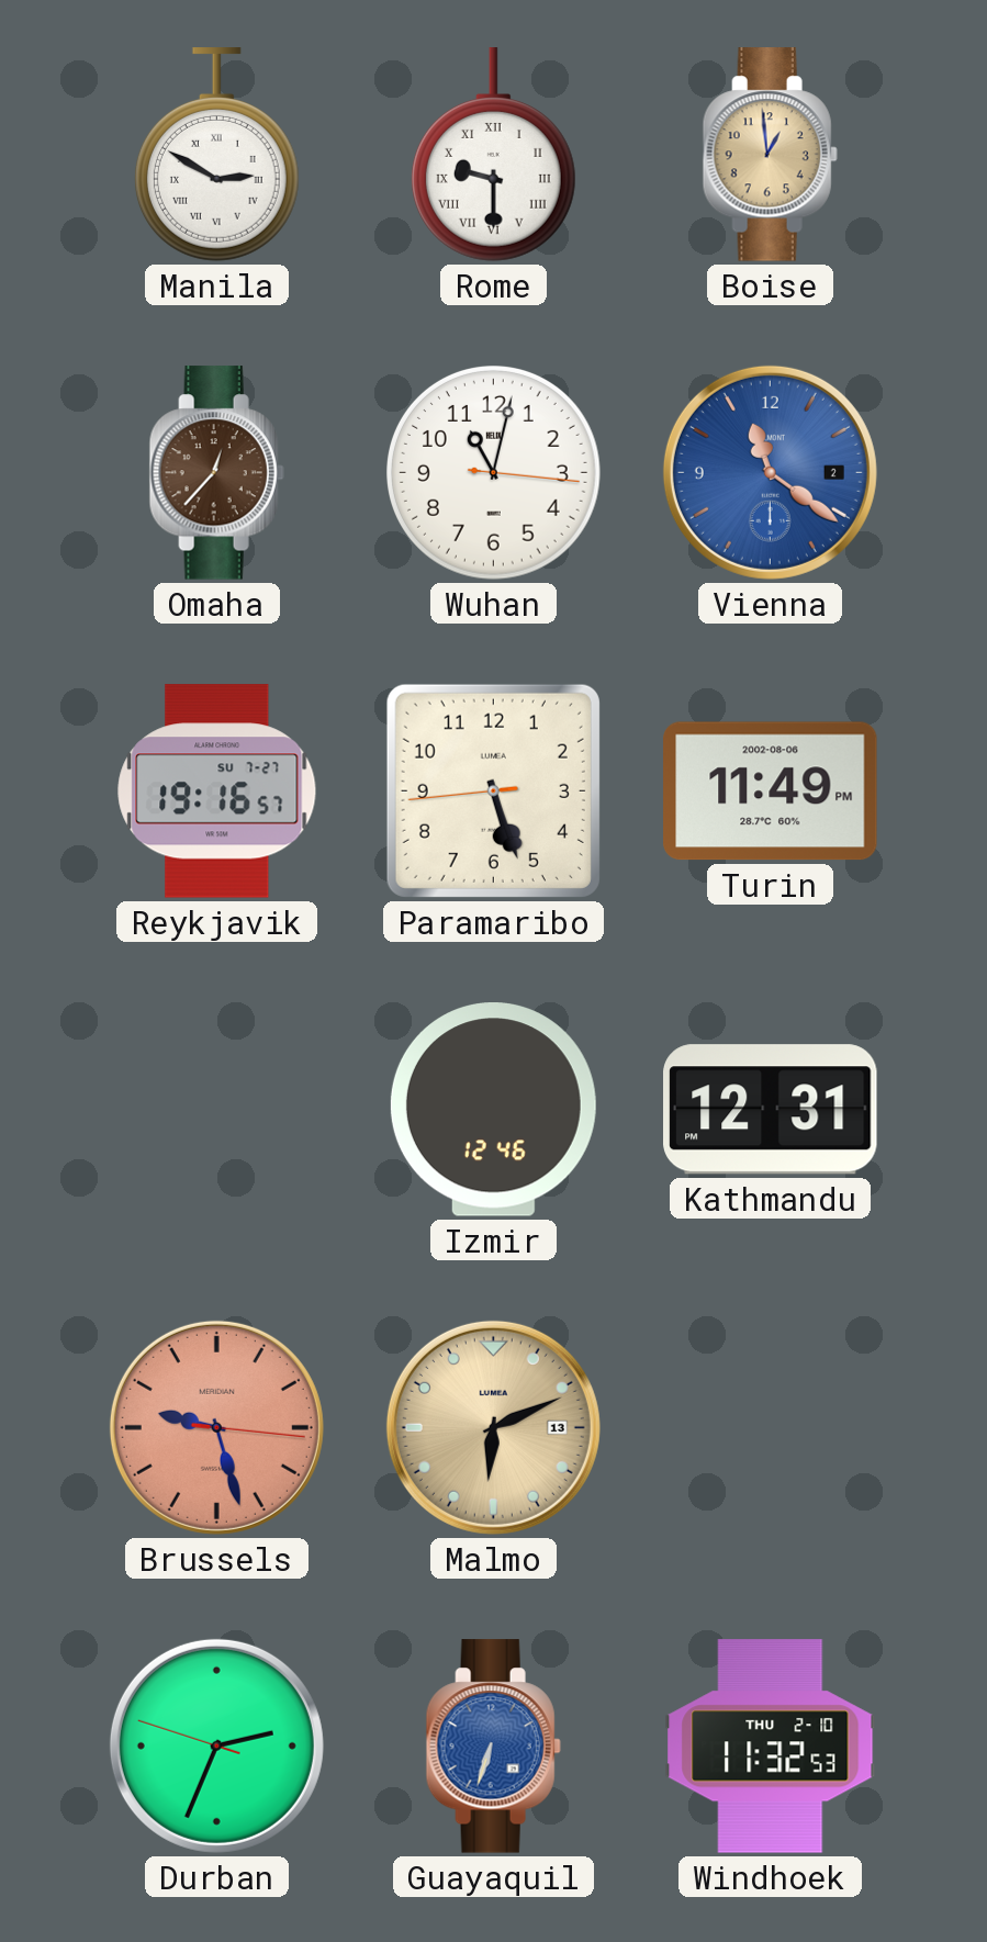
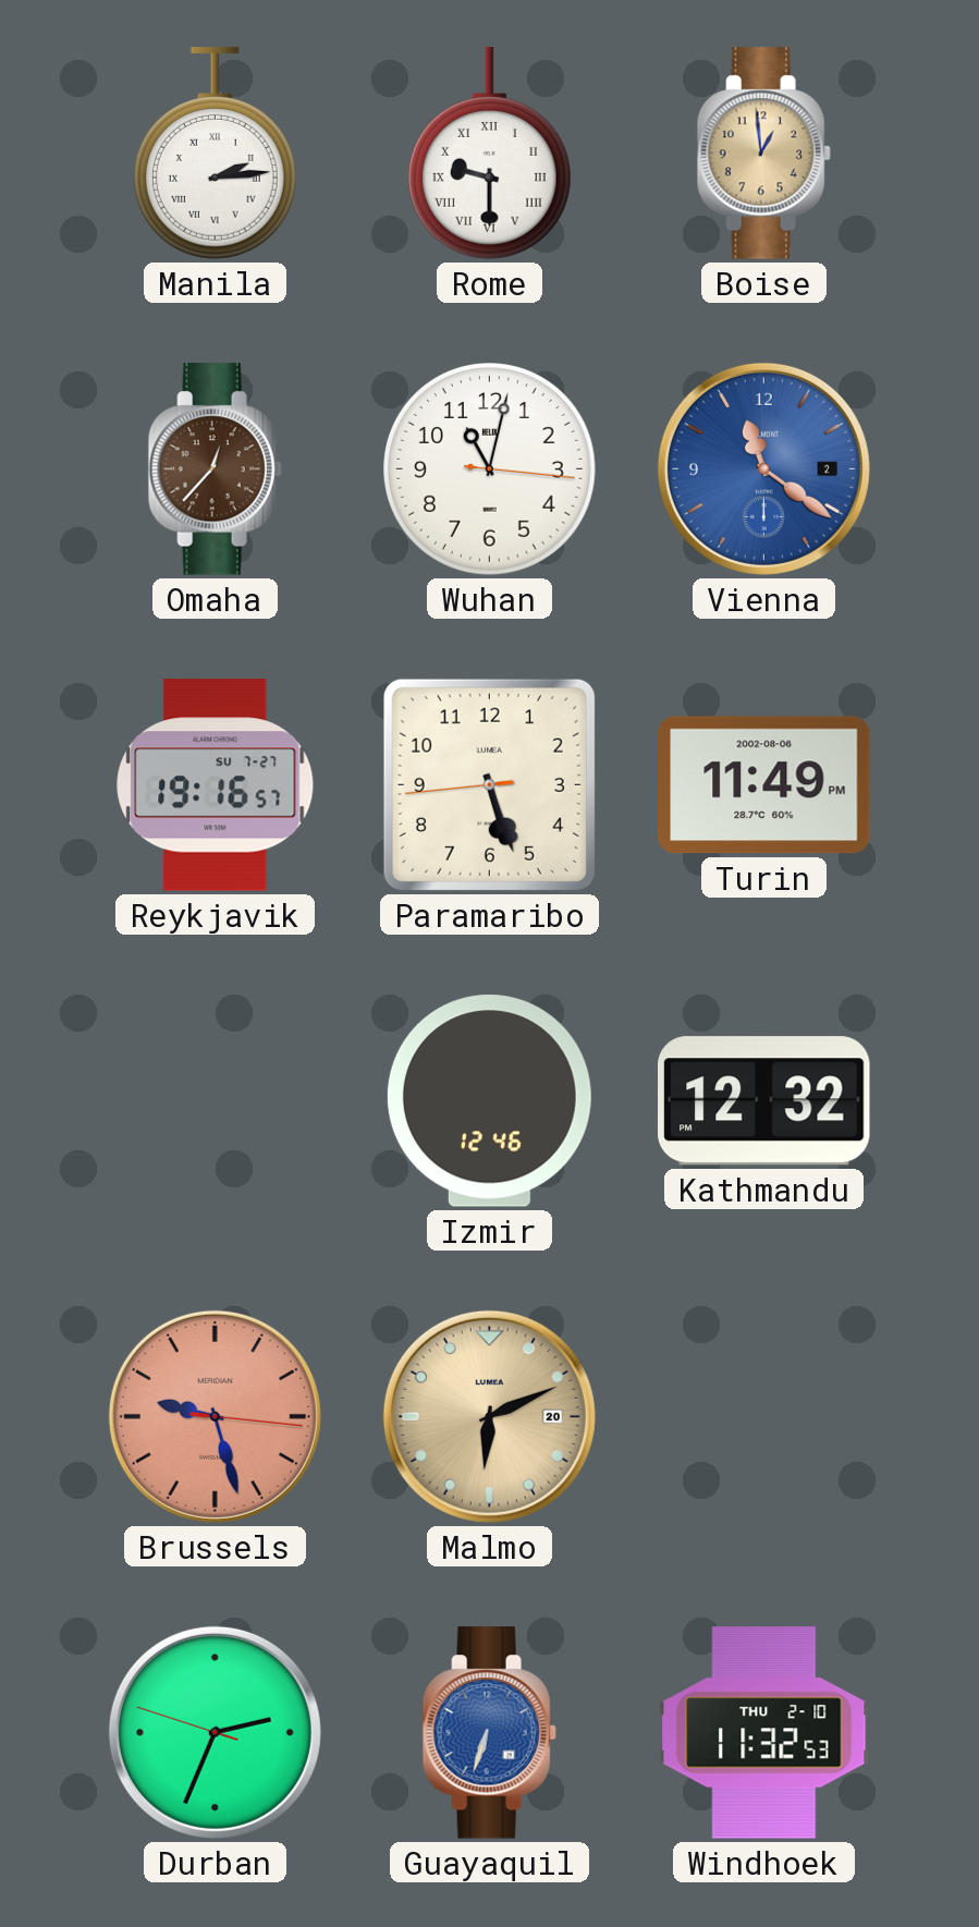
Manila: 2:50 -> 2:14
Kathmandu: 12:31 -> 12:32
Malmo date: 13 -> 20
